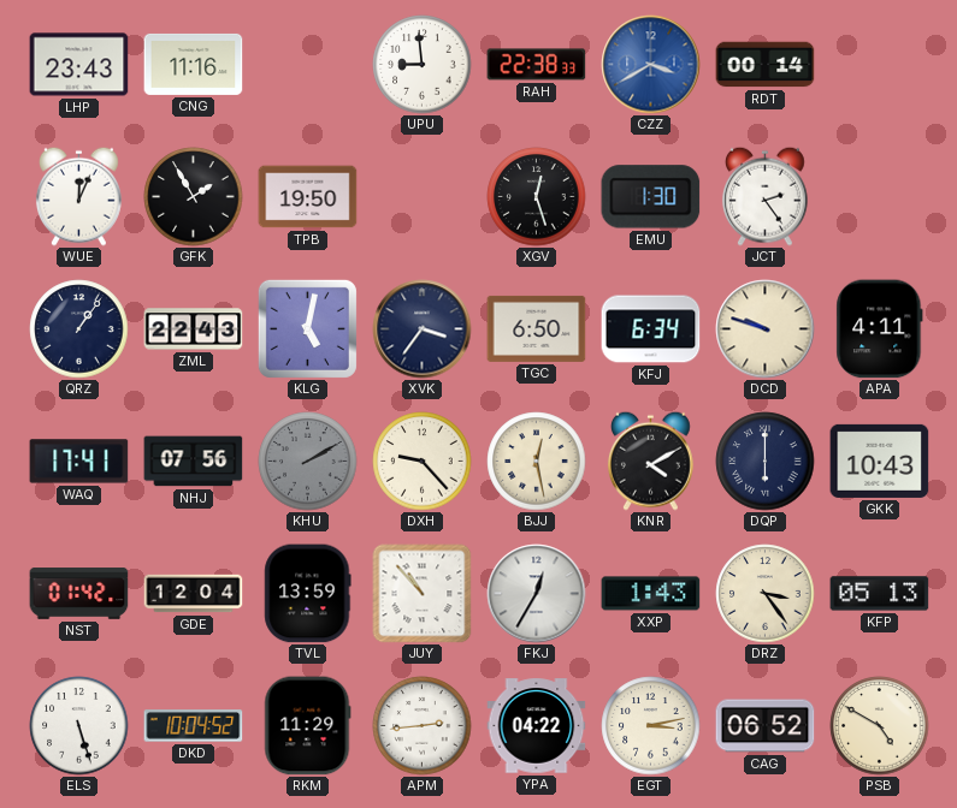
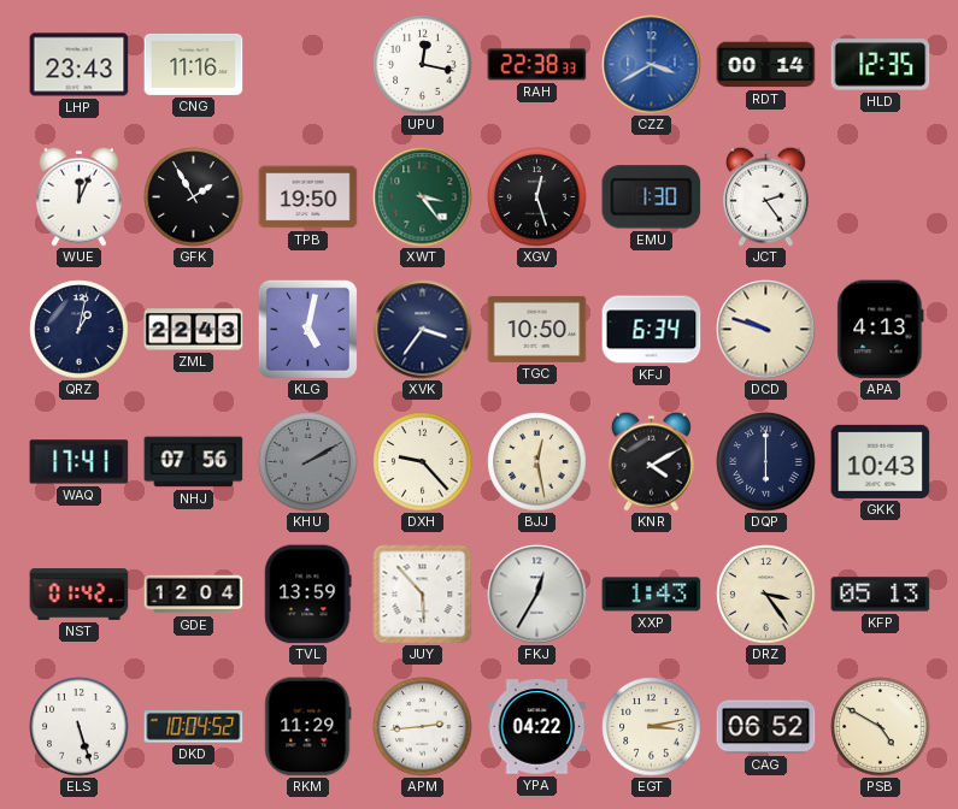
UPU: 8:59 -> 12:17
HLD: none -> 12:35
XWT: none -> 3:24
QRZ: 1:06 -> 1:02
TGC: 6:50 -> 10:50
APA: 4:11 -> 4:13
JUY: 10:53 -> 5:53
